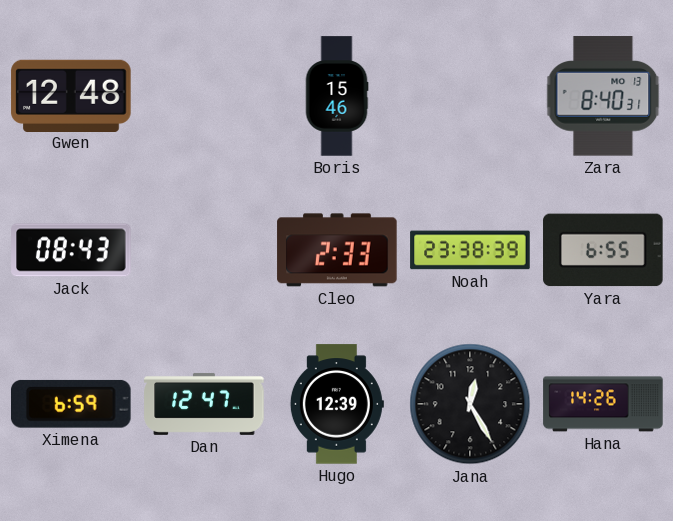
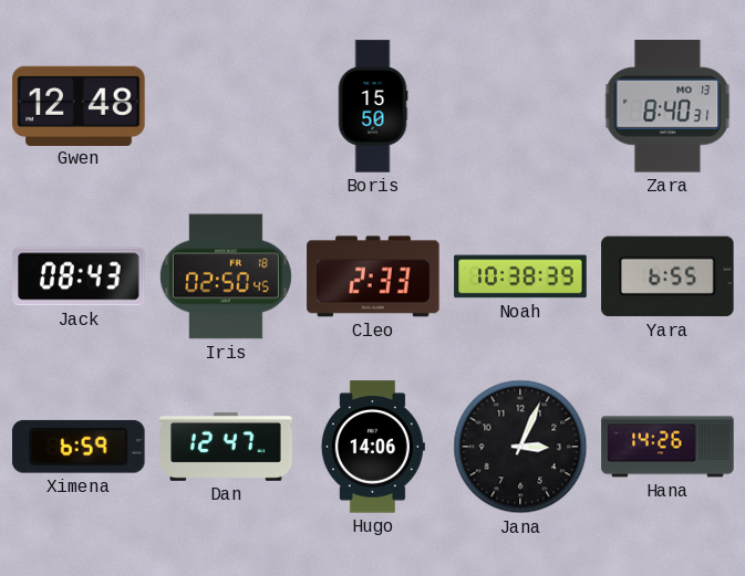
Boris: 15:46 -> 15:50
Iris: none -> 02:50
Noah: 23:38 -> 10:38
Hugo: 12:39 -> 14:06
Jana: 12:25 -> 3:04
